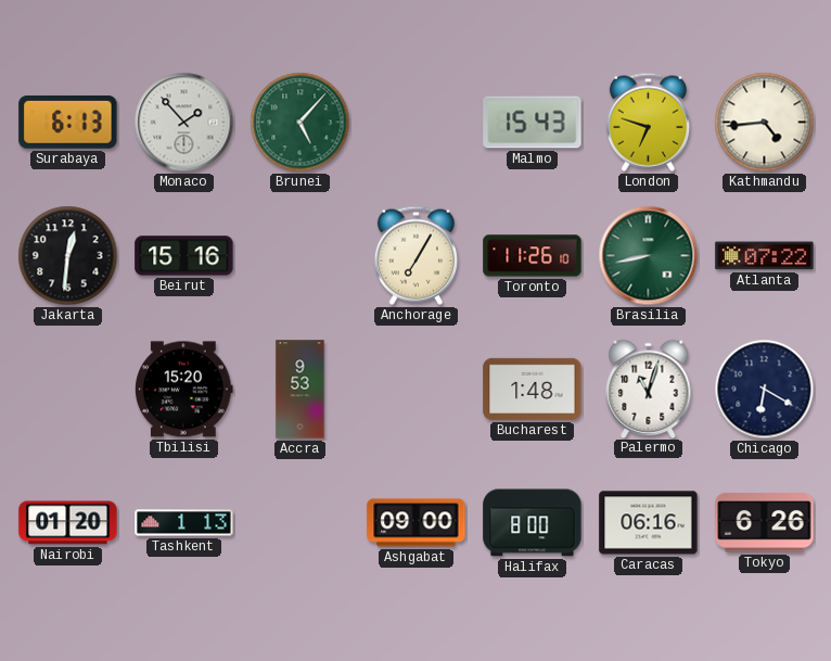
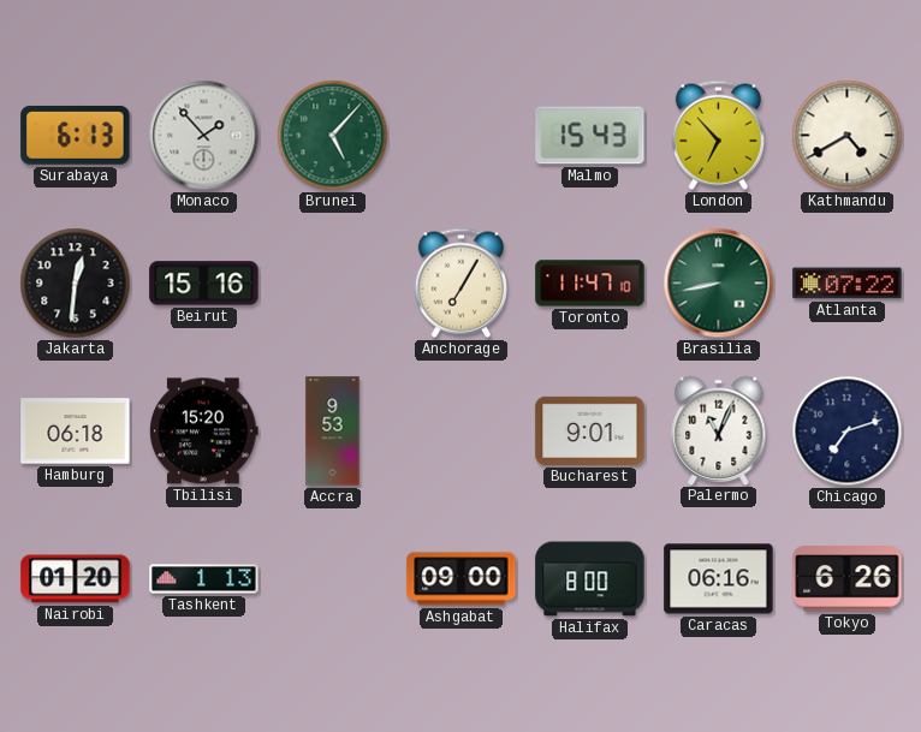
London: 6:48 -> 6:53
Kathmandu: 4:44 -> 4:40
Toronto: 11:26 -> 11:47
Hamburg: none -> 06:18
Bucharest: 1:48 -> 9:01
Palermo: 11:03 -> 11:04
Chicago: 6:20 -> 7:12
